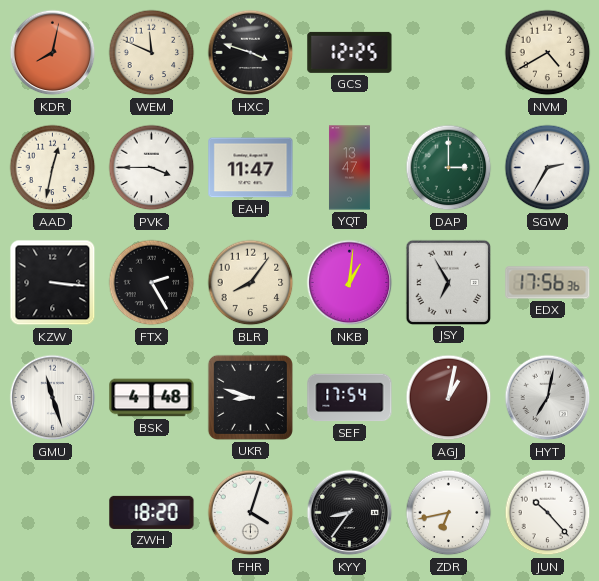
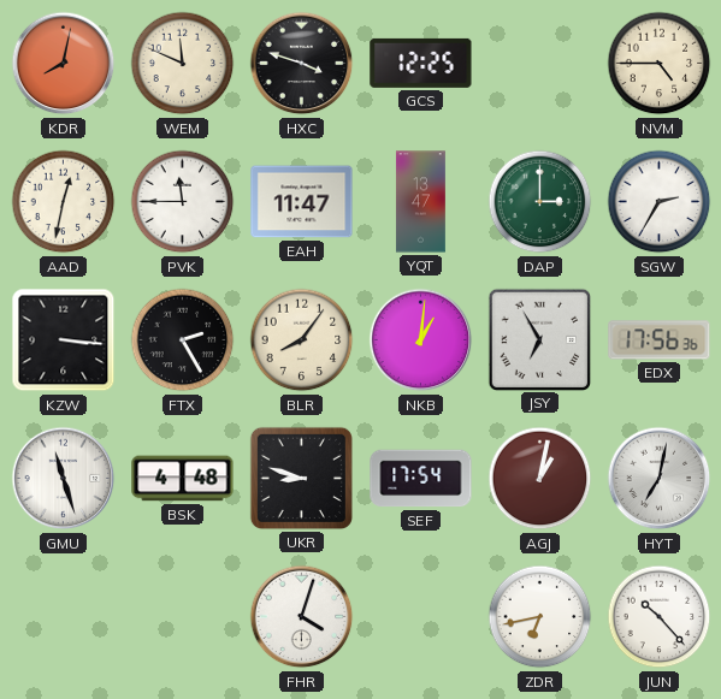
NVM: 4:40 -> 4:45
PVK: 3:45 -> 11:45
ZWH: 18:20 -> none
KYY: 8:36 -> none
